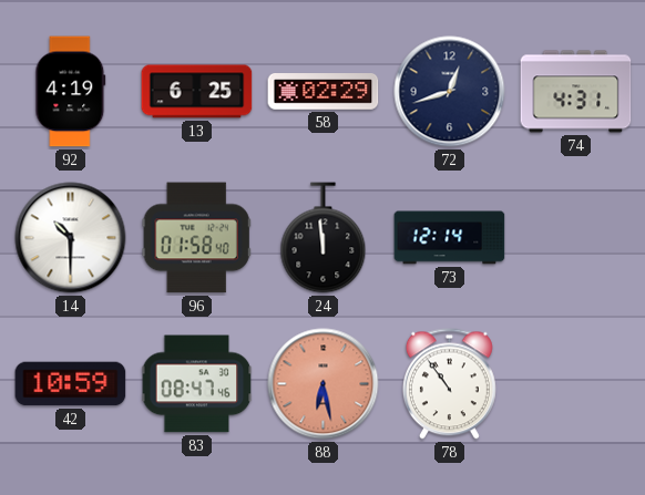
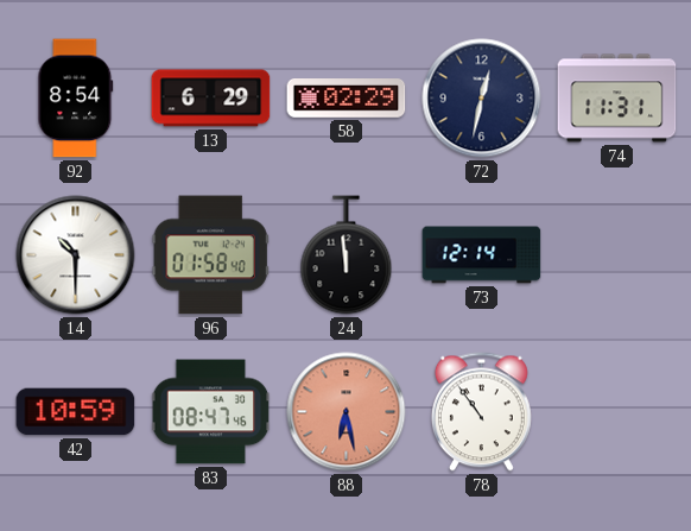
92: 4:19 -> 8:54
13: 6:25 -> 6:29
72: 12:42 -> 12:32
74: 4:31 -> 11:31
